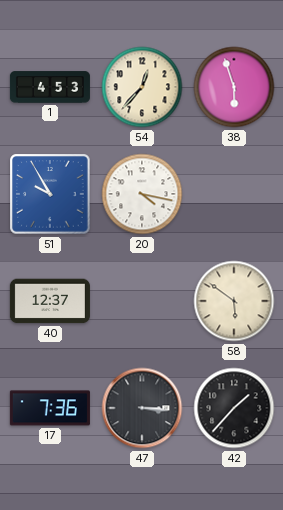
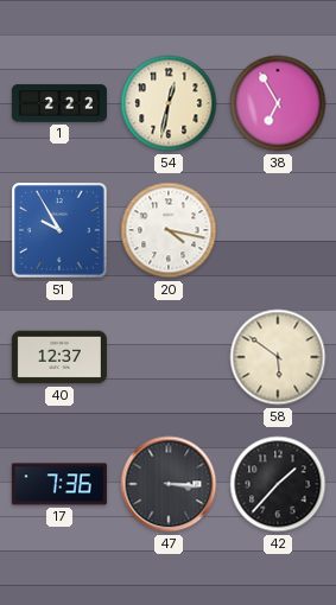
1: 4:53 -> 2:22
54: 12:37 -> 12:32
38: 5:57 -> 6:55
